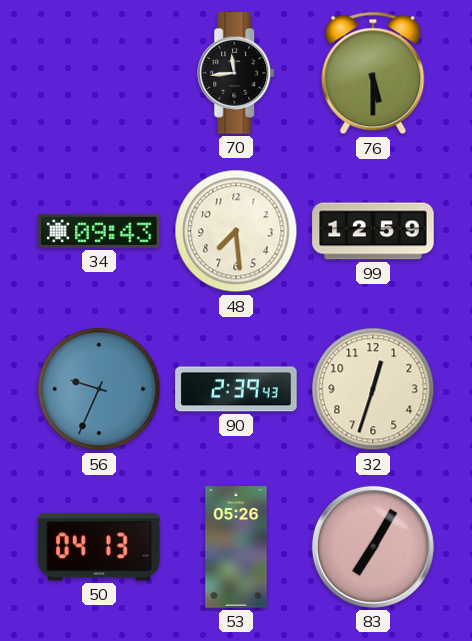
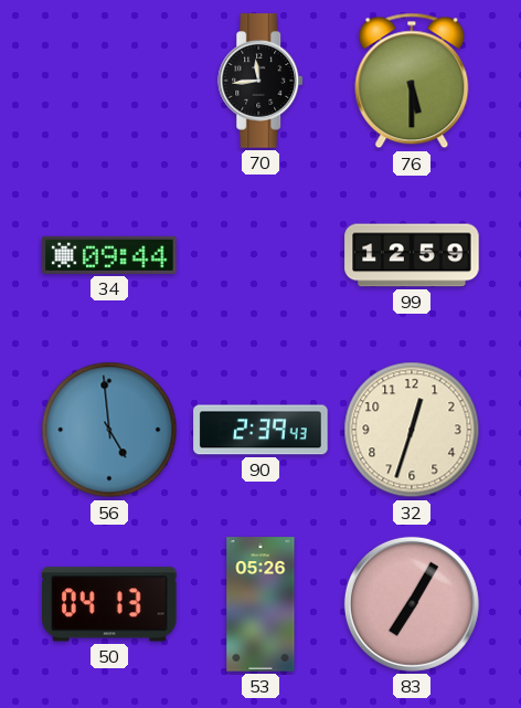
34: 09:43 -> 09:44
48: 7:29 -> none
56: 9:34 -> 4:59
